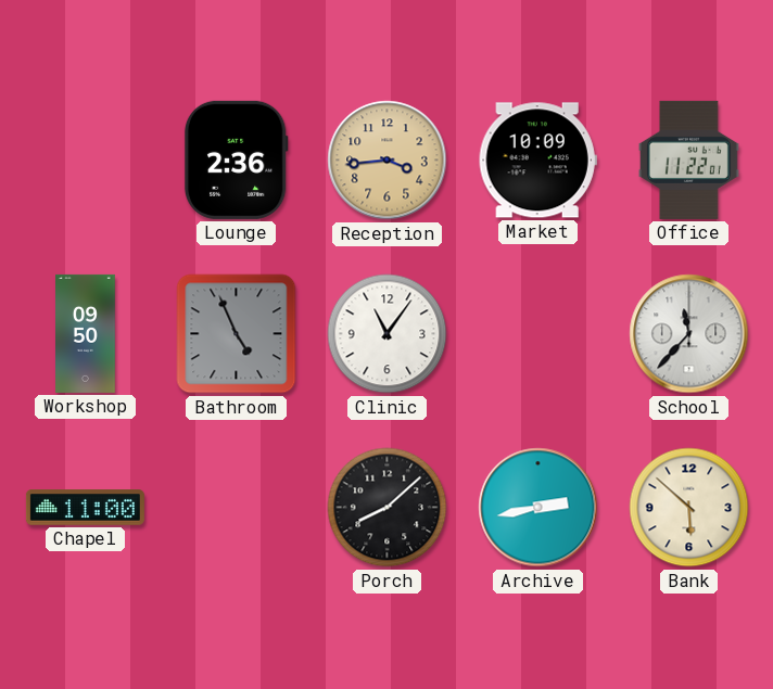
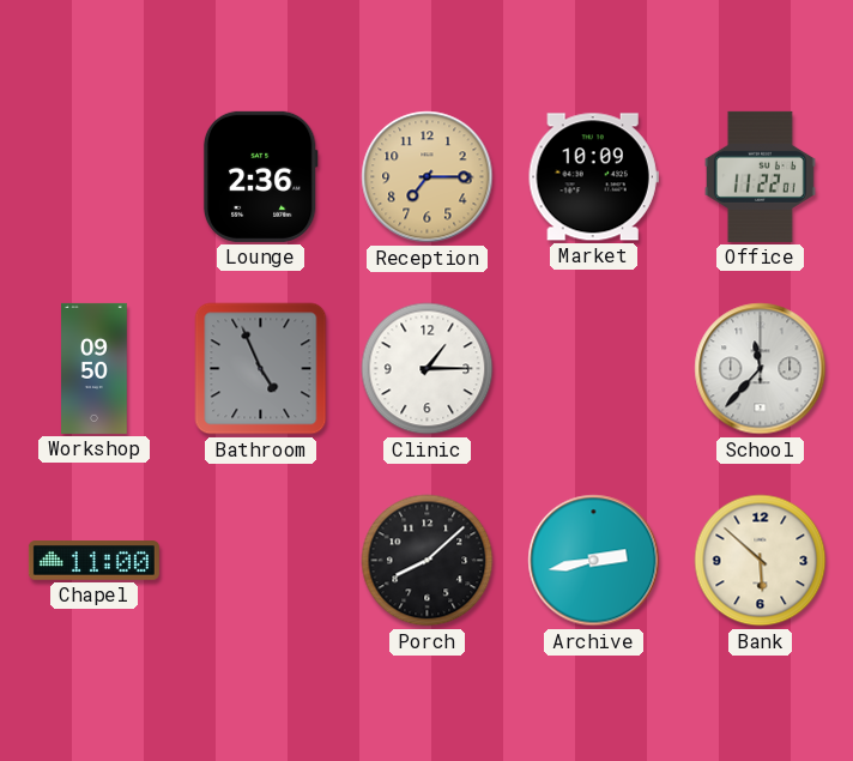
Reception: 3:44 -> 7:15
Clinic: 11:06 -> 1:15
